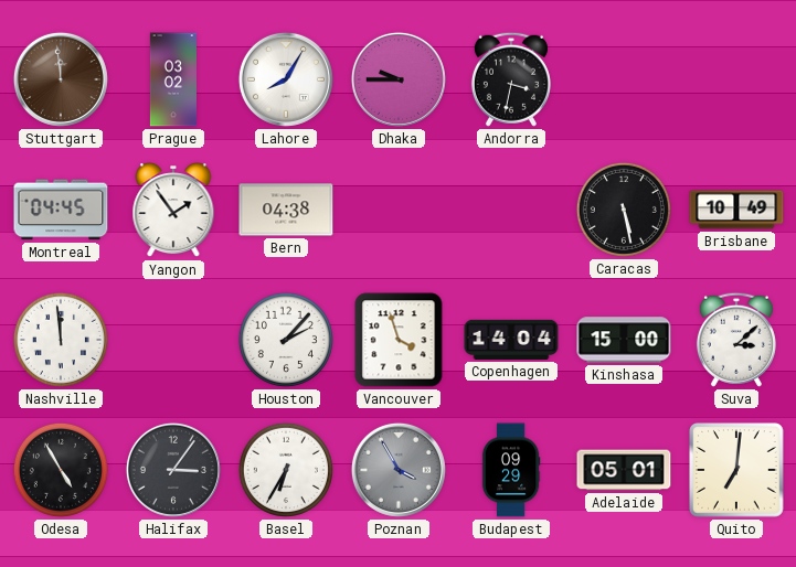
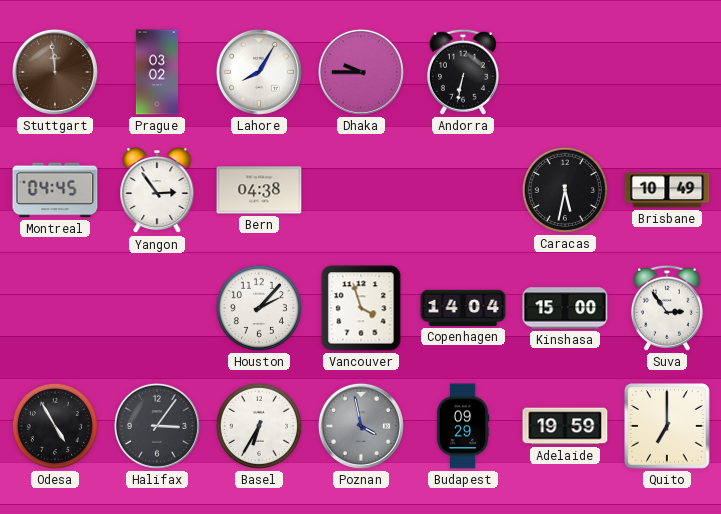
Andorra: 3:32 -> 6:32
Yangon: 1:54 -> 2:54
Caracas: 5:28 -> 5:32
Nashville: 11:59 -> none
Suva: 3:08 -> 2:54
Poznan: 3:55 -> 3:58
Adelaide: 05:01 -> 19:59
Quito: 7:01 -> 7:00
